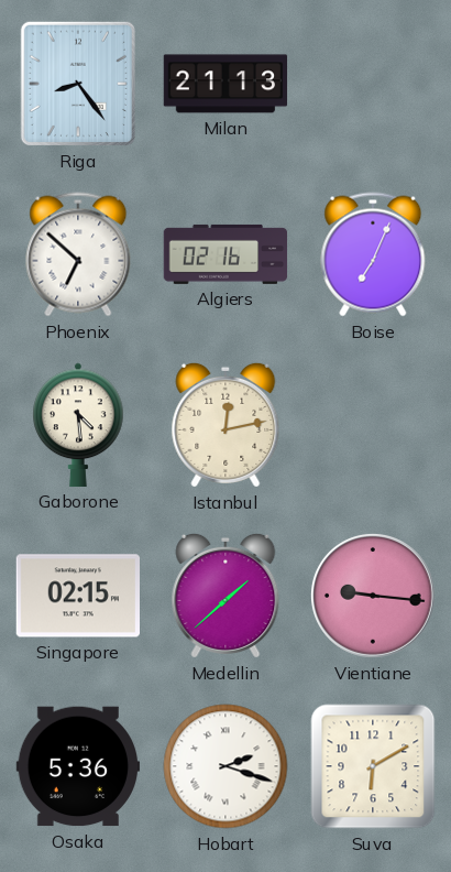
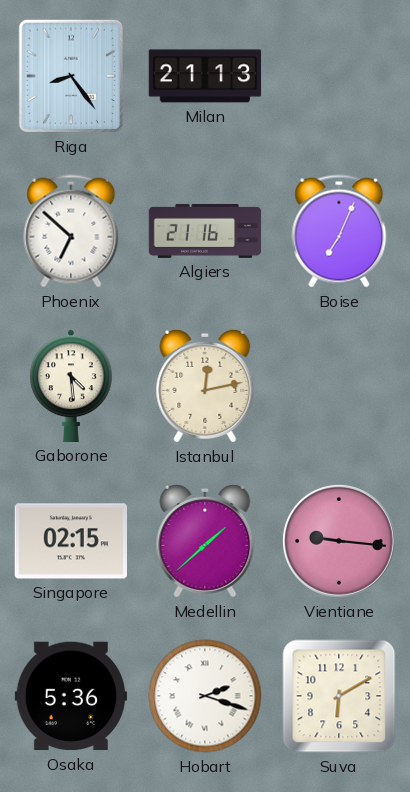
Algiers: 02:16 -> 21:16
